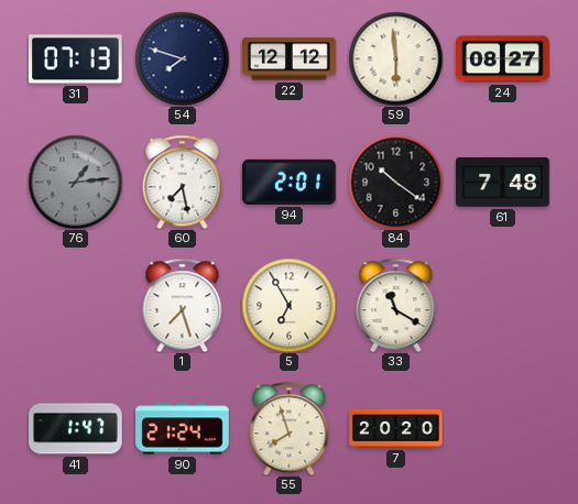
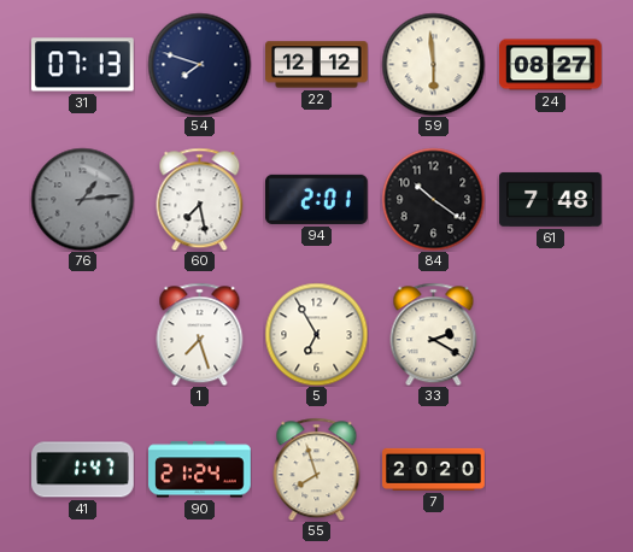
33: 11:20 -> 2:20
